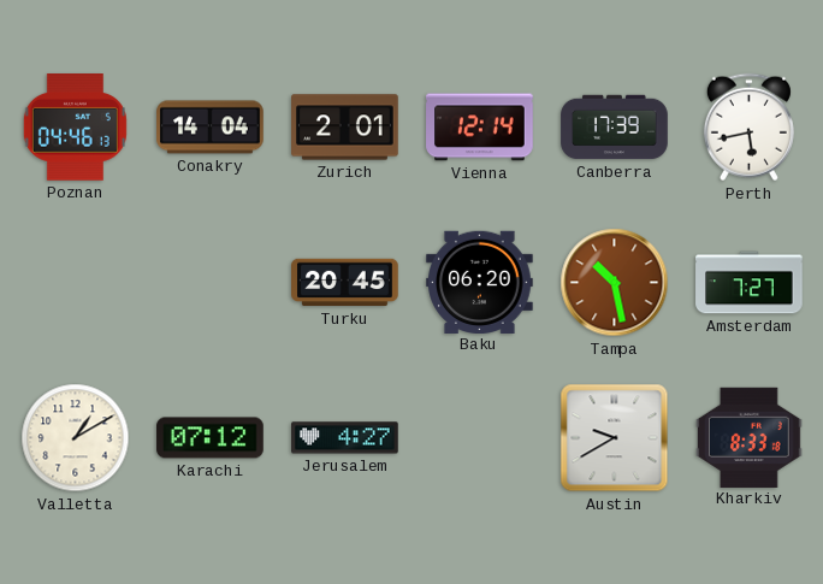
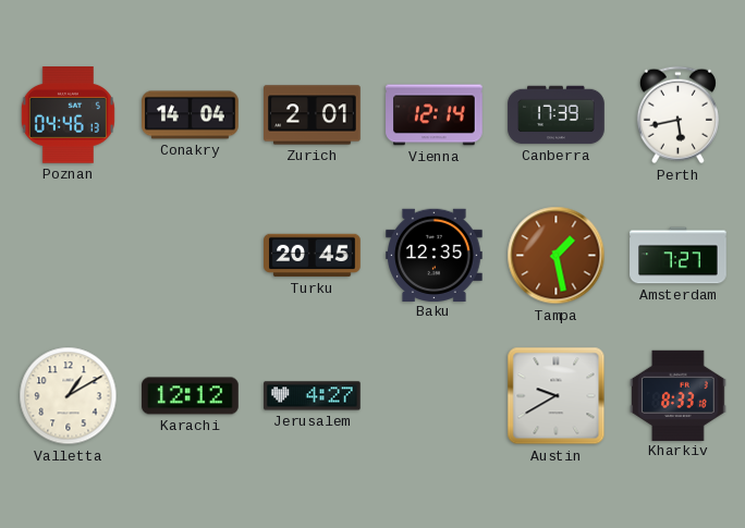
Baku: 06:20 -> 12:35
Tampa: 10:28 -> 1:28
Karachi: 07:12 -> 12:12
